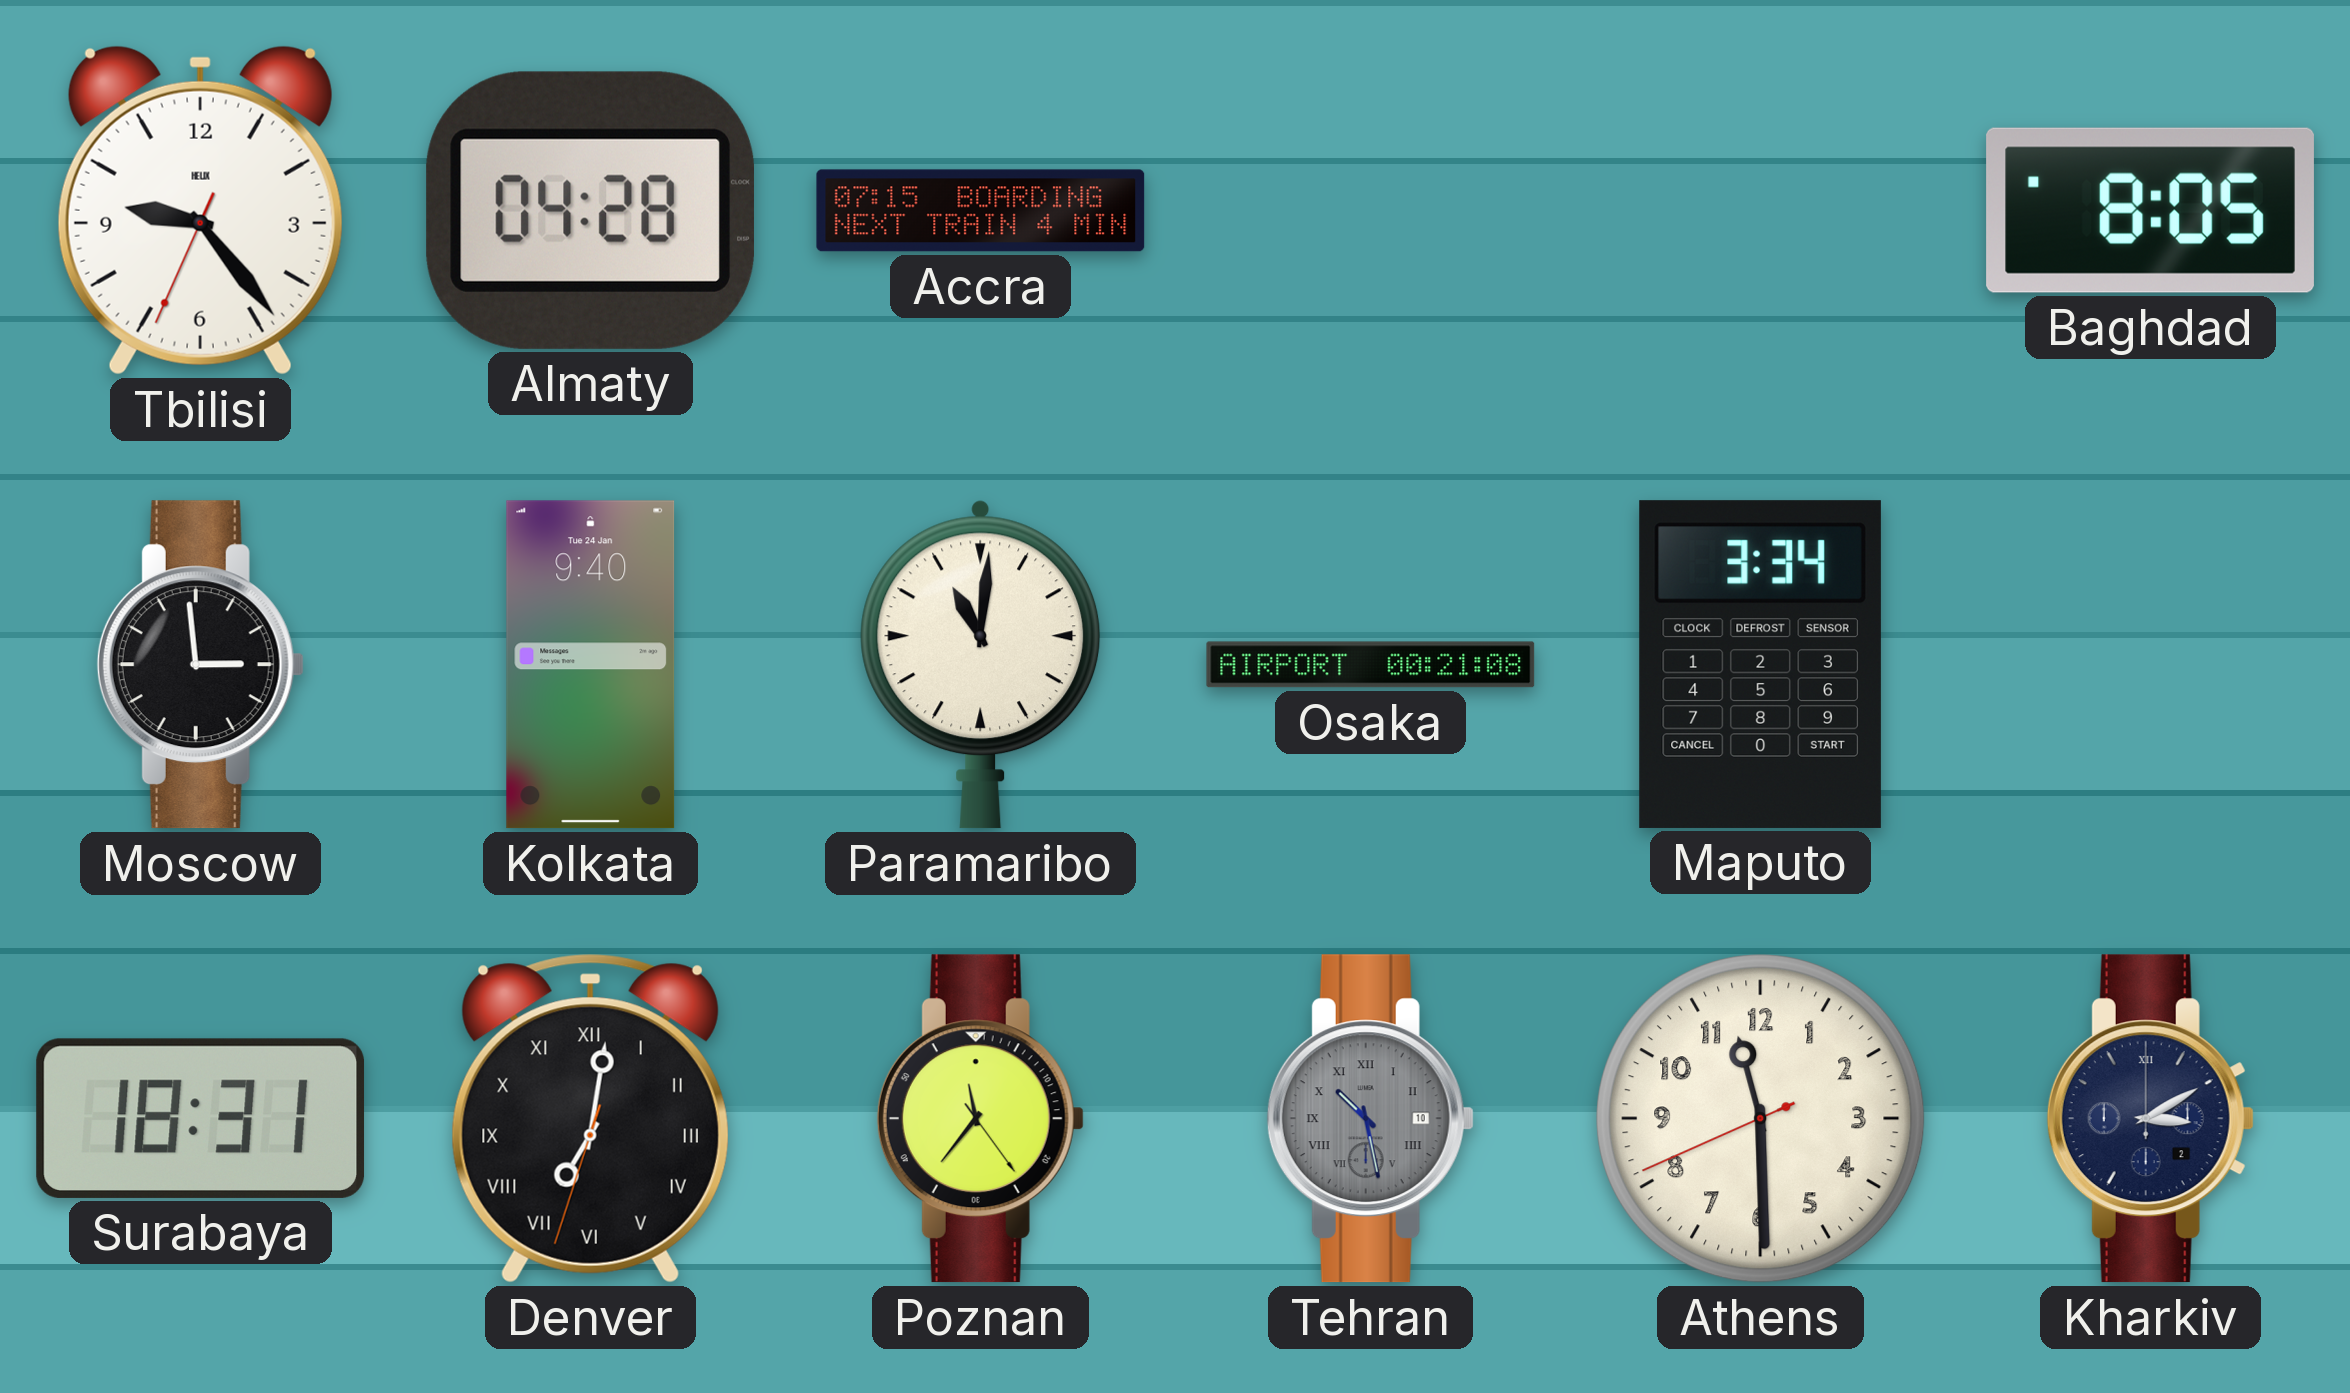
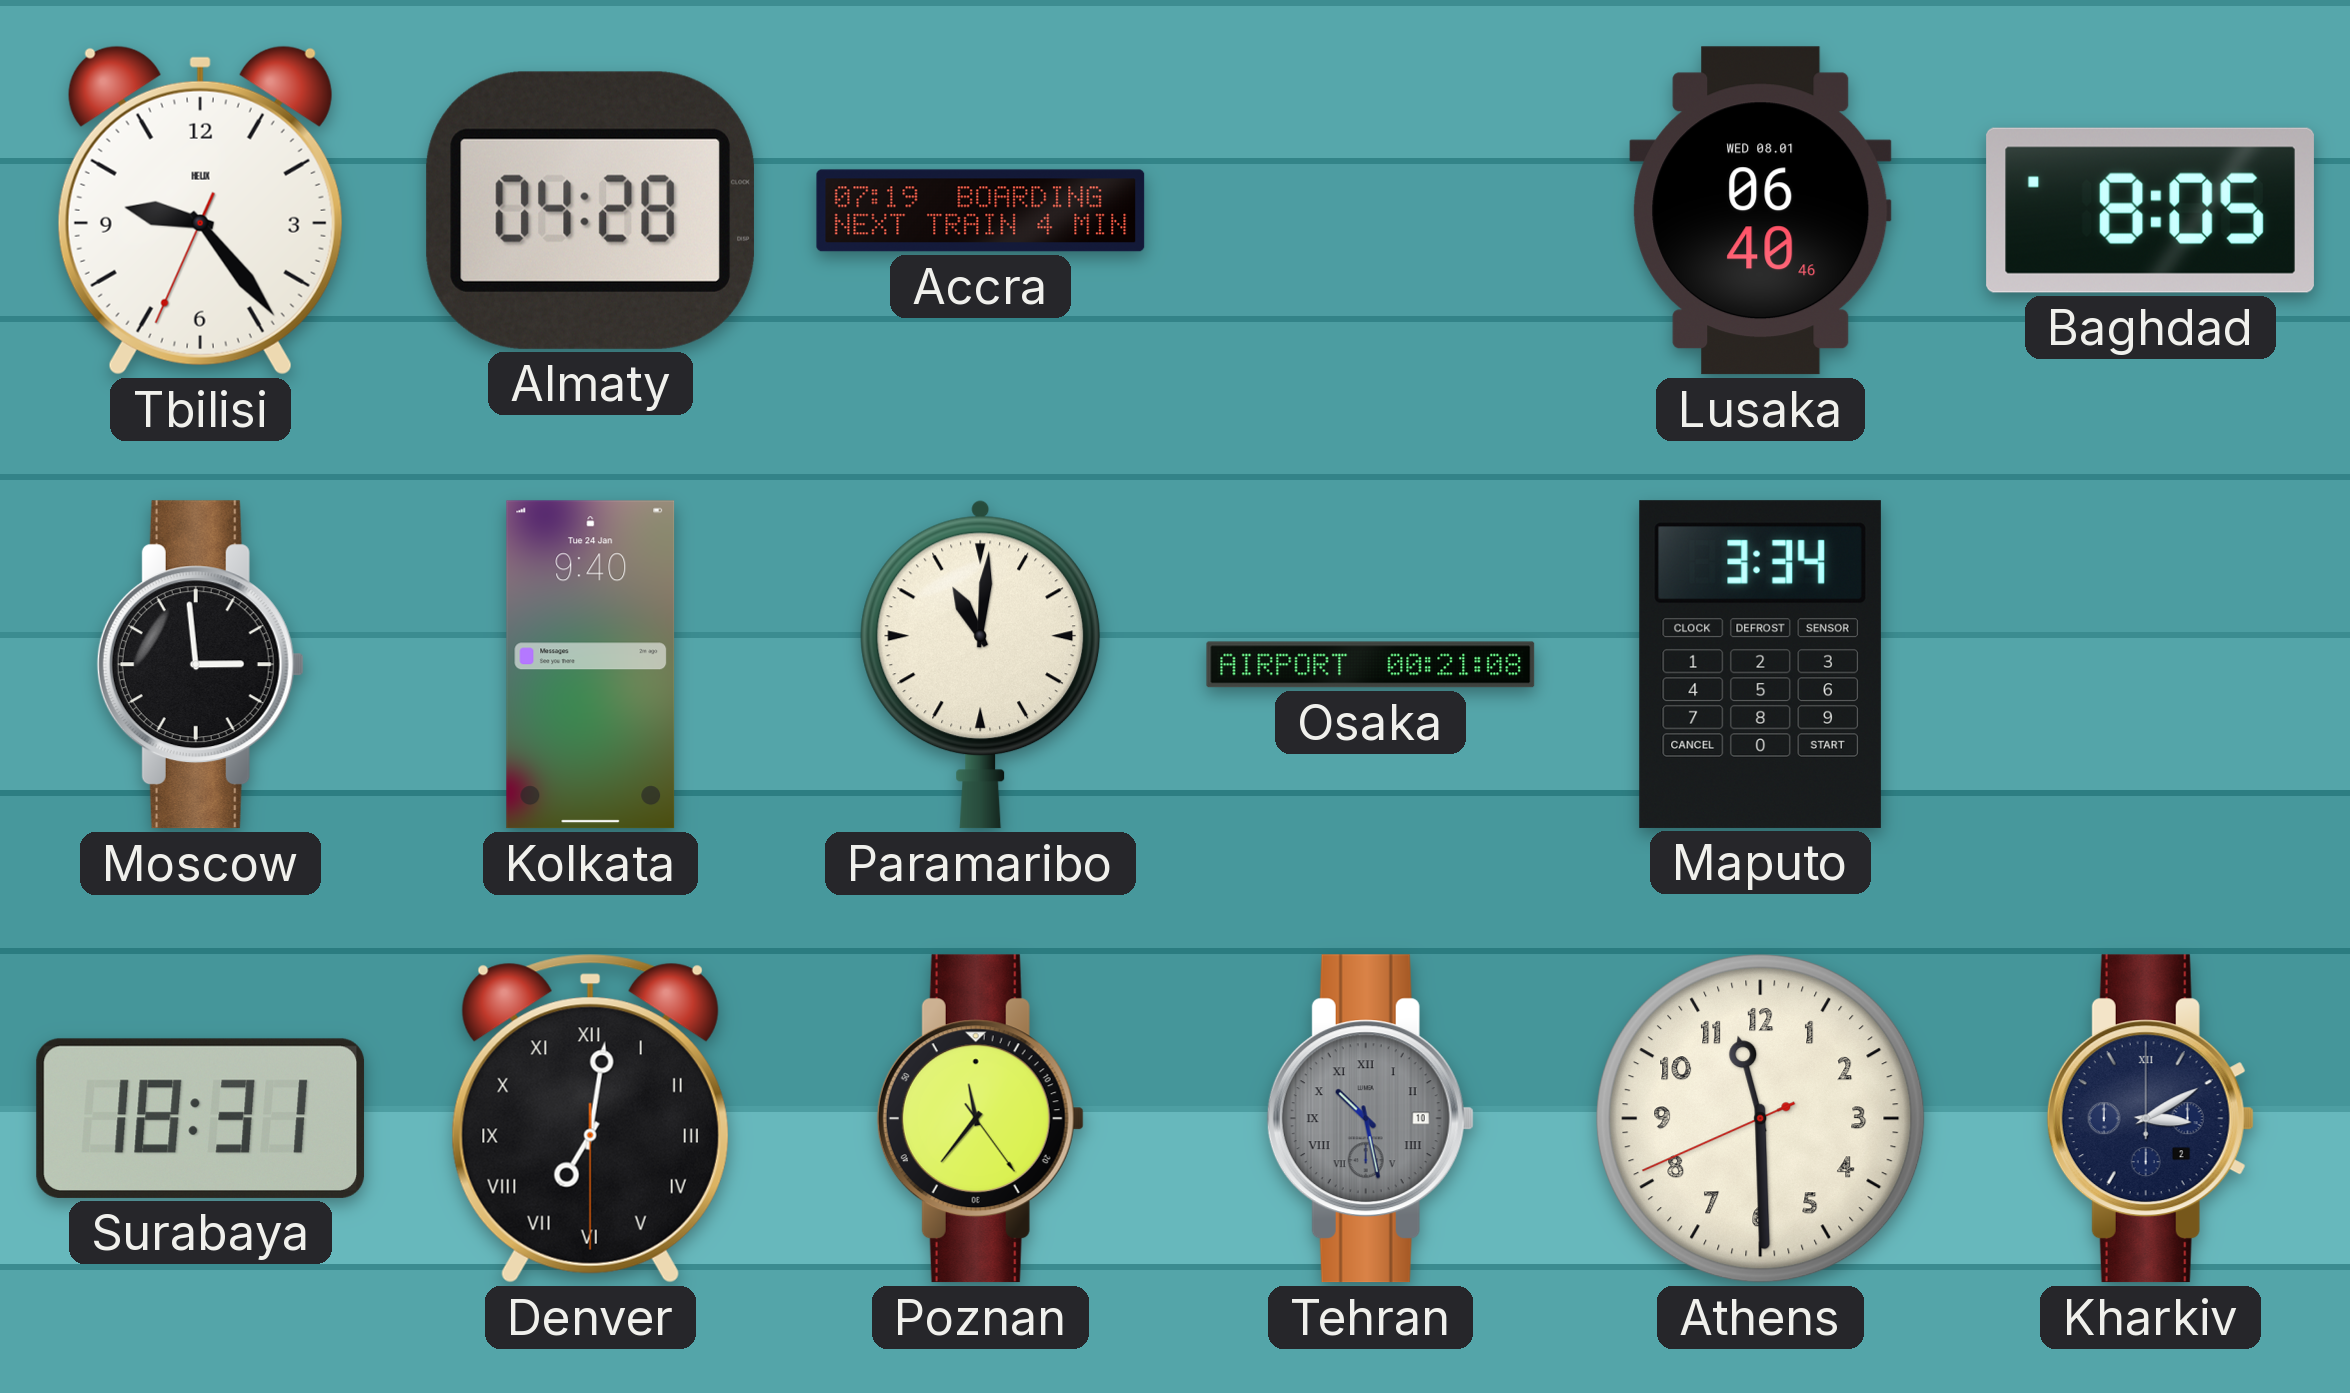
Accra: 07:15 -> 07:19
Lusaka: none -> 06:40
Denver: 7:01:33 -> 7:01:30
